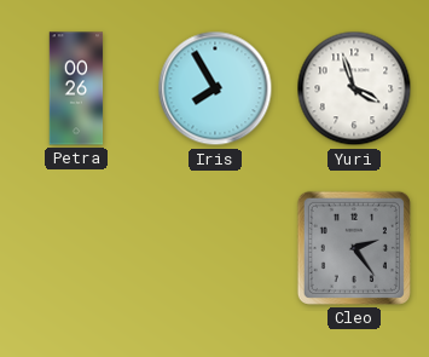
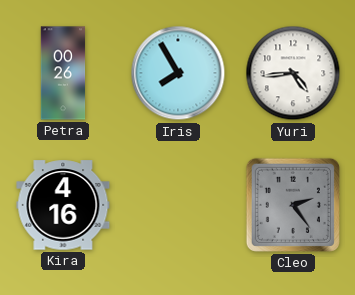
Yuri: 3:57 -> 4:44
Kira: none -> 4:16
